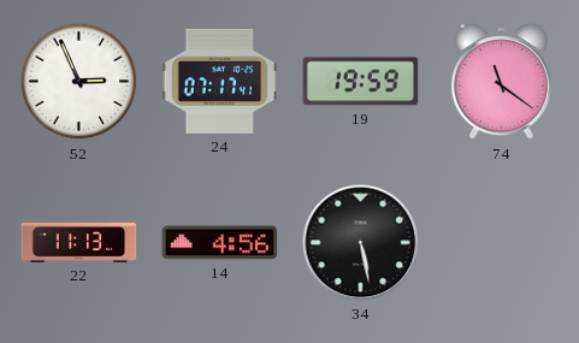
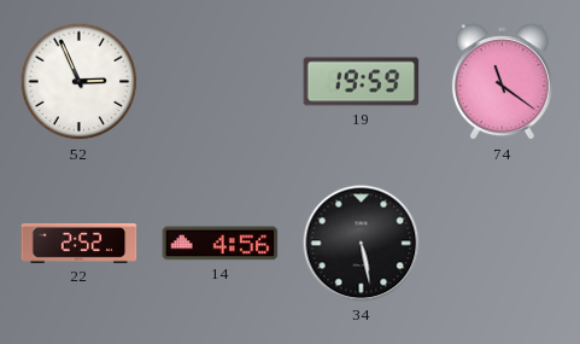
24: 07:17 -> none
22: 11:13 -> 2:52
